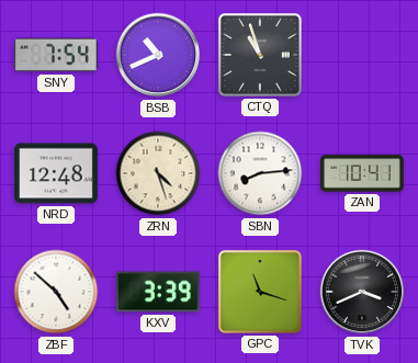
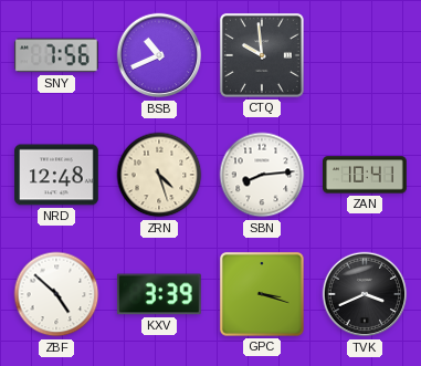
SNY: 7:54 -> 7:56
CTQ: 10:57 -> 9:59
GPC: 11:18 -> 3:18
